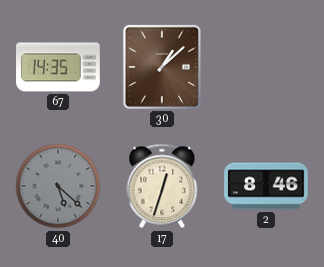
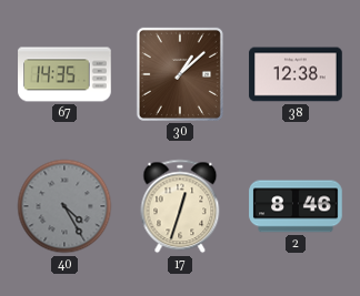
38: none -> 12:38
40: 5:22 -> 4:25
